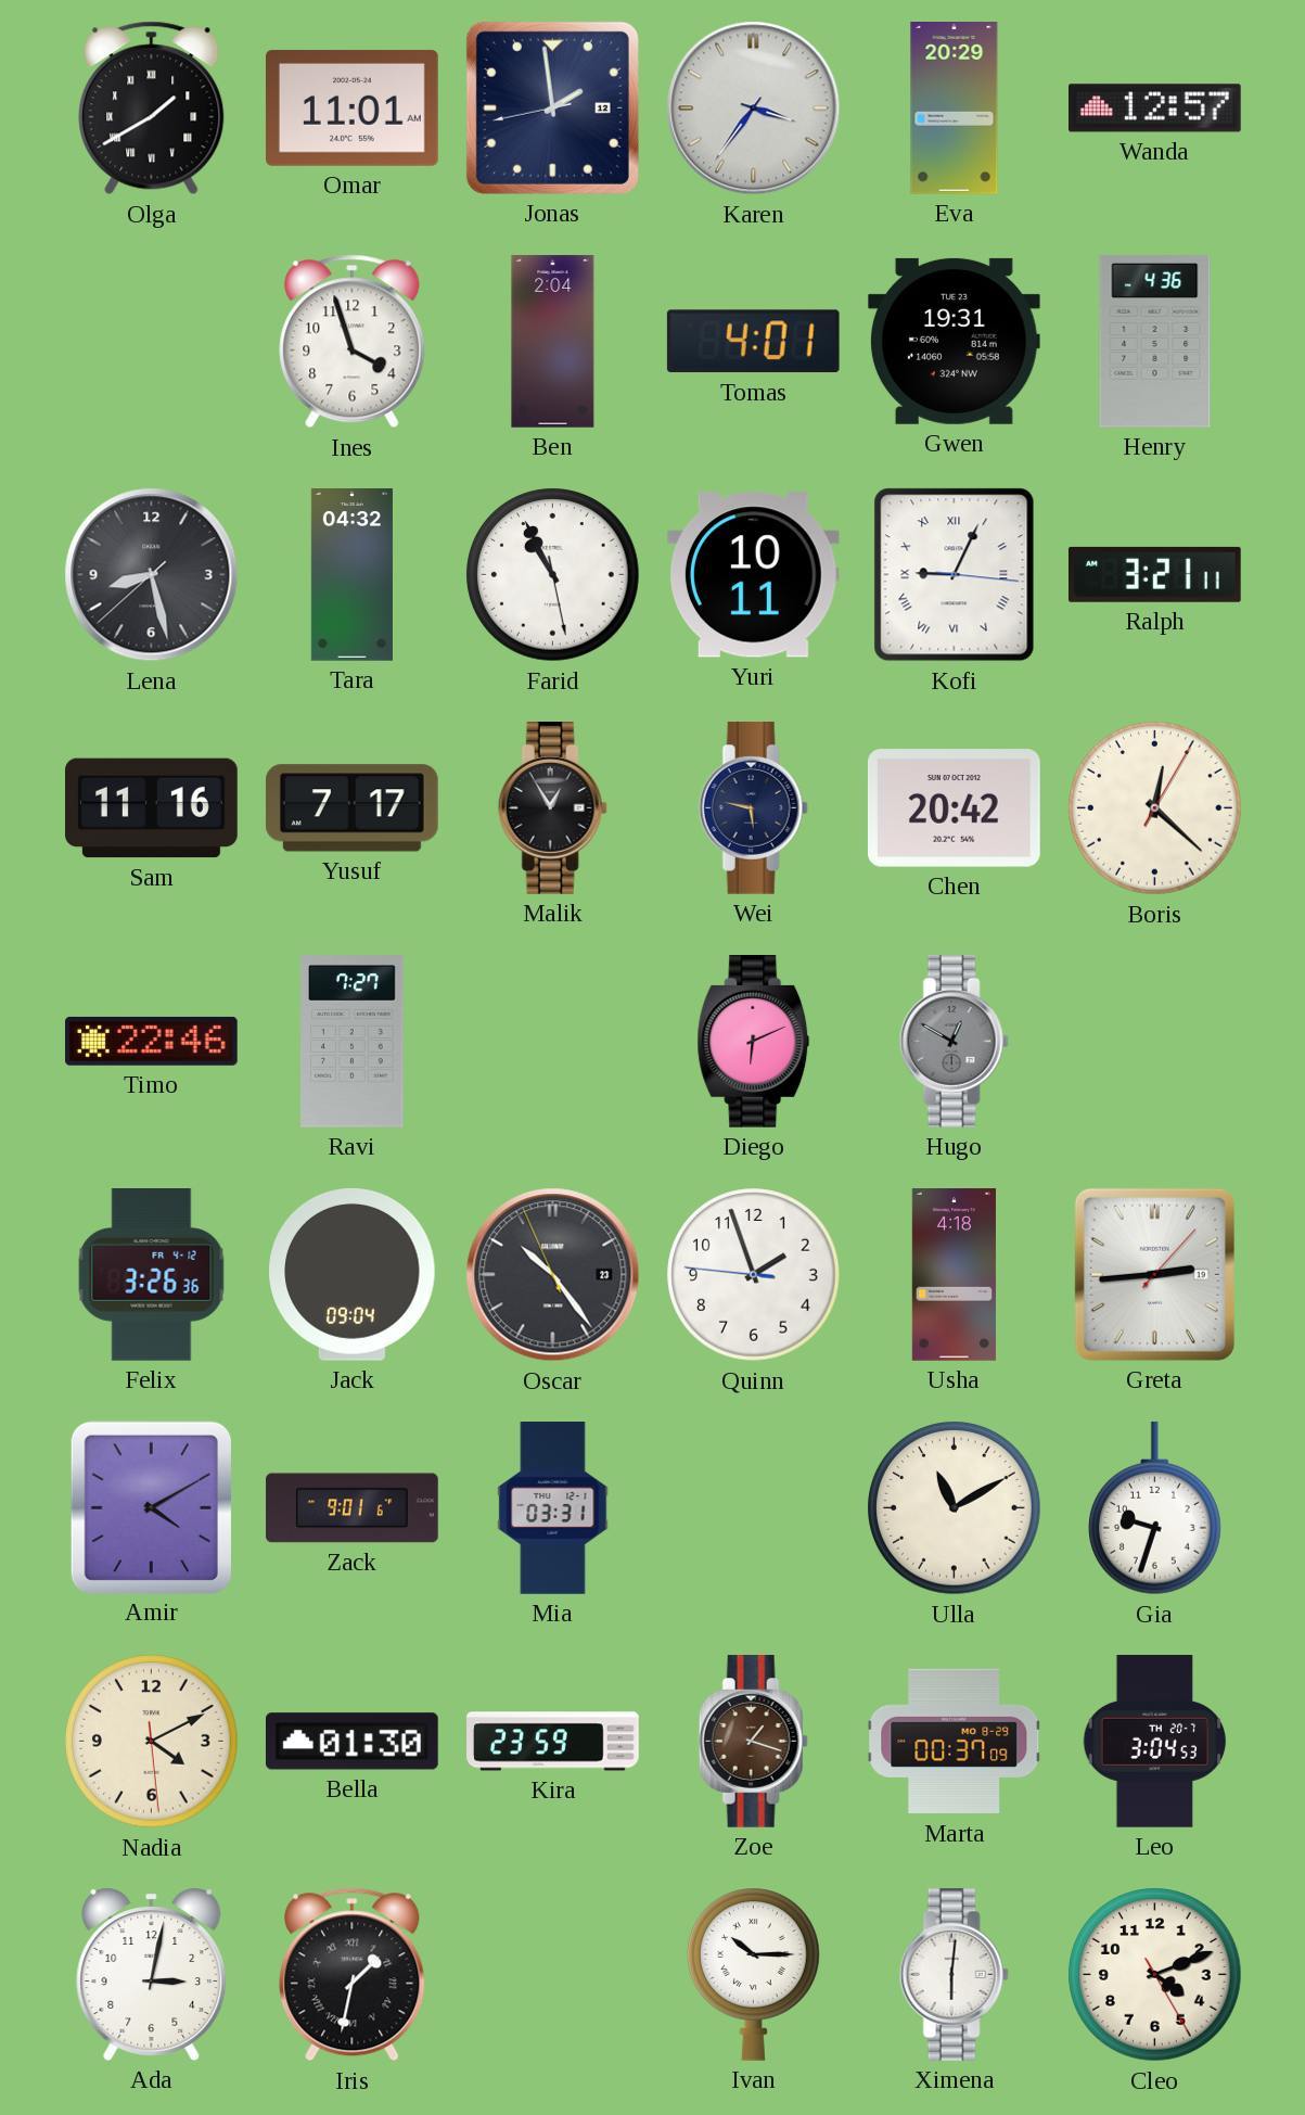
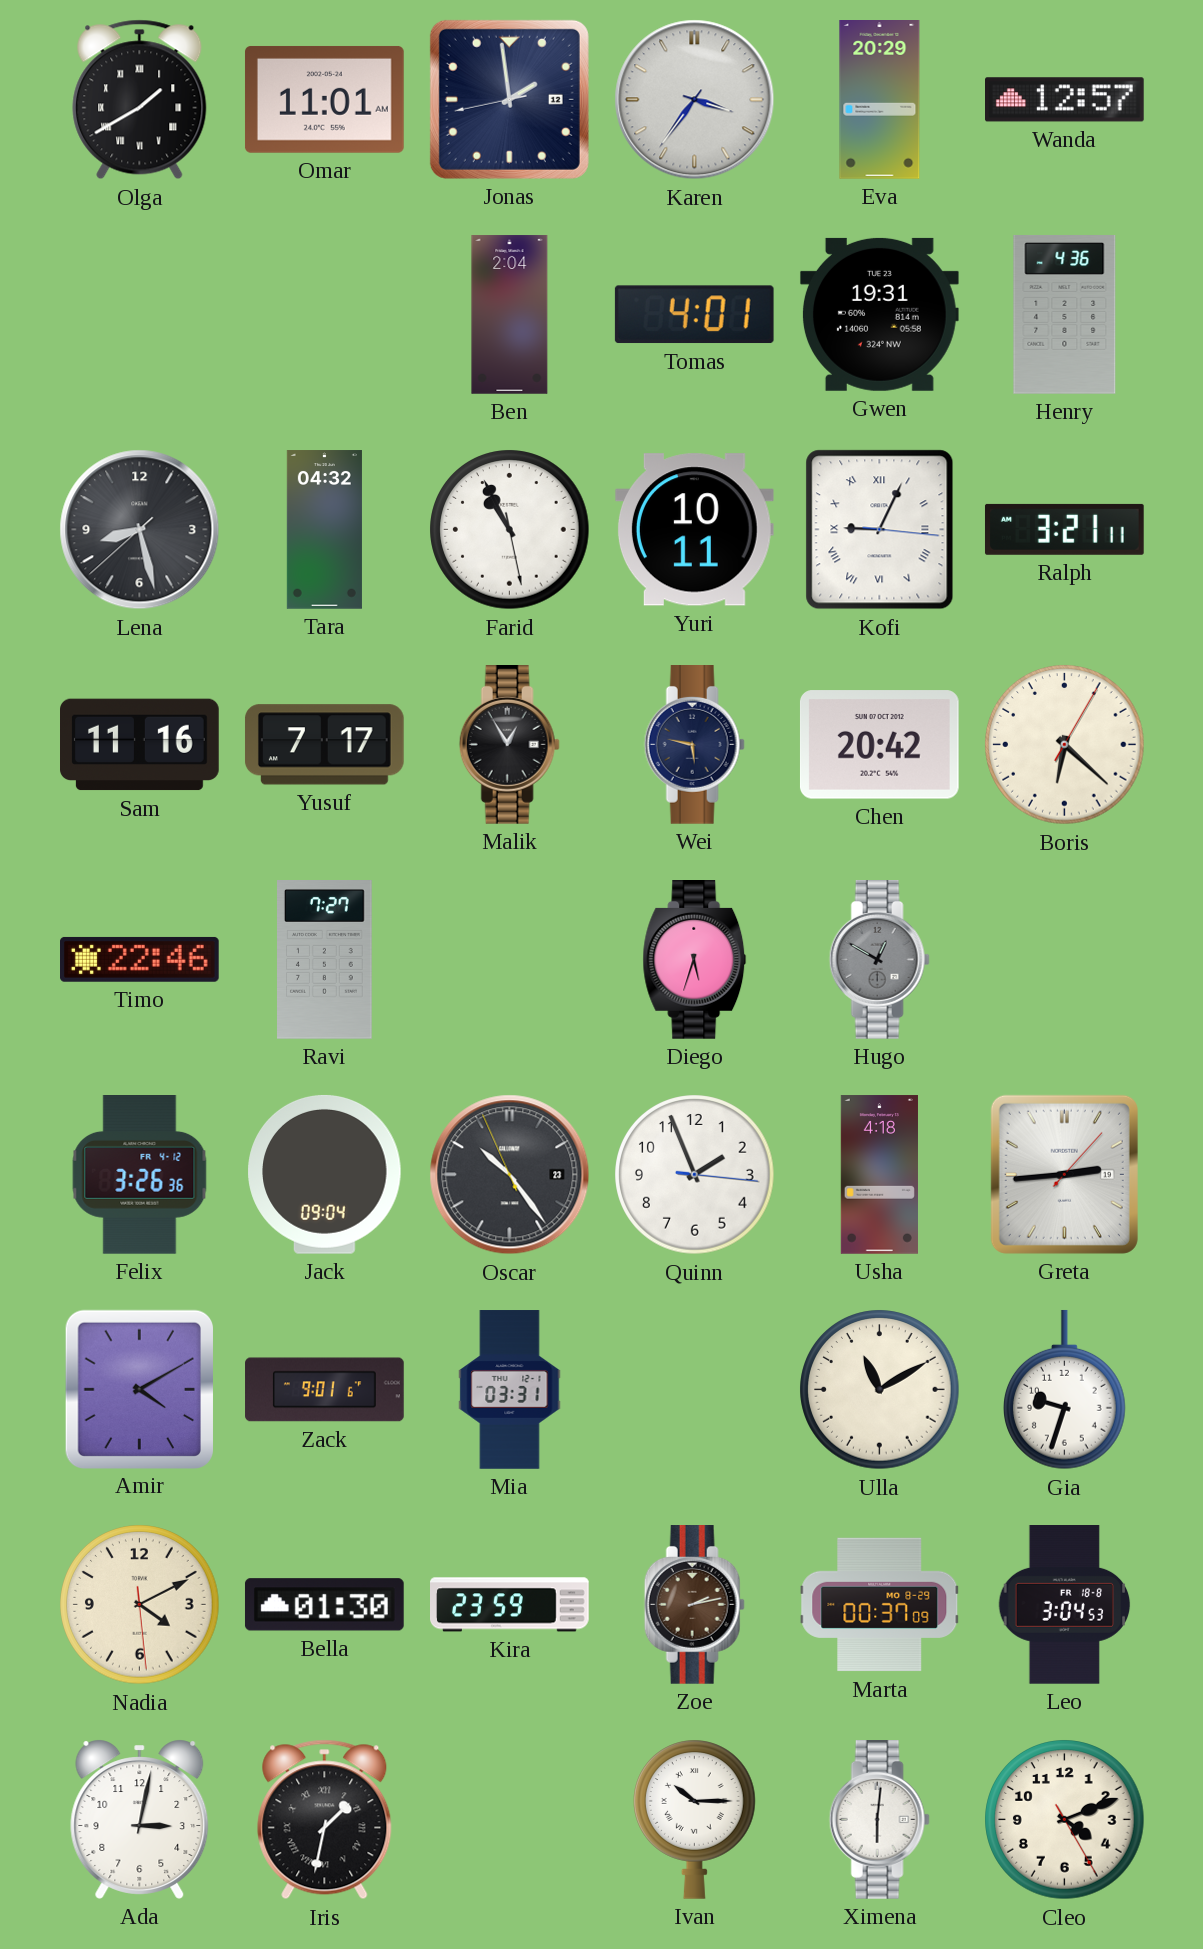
Ines: 3:57 -> none
Boris: 12:22 -> 6:22
Diego: 6:11 -> 5:33
Quinn: 1:56:46 -> 1:56:16
Zoe: 1:18 -> 2:13
Leo date: TH 20-7 -> FR 18-8
